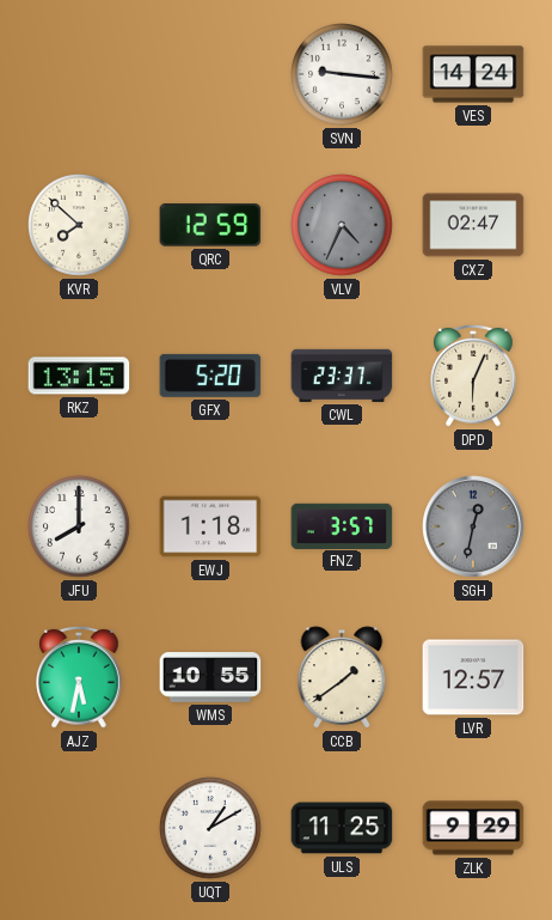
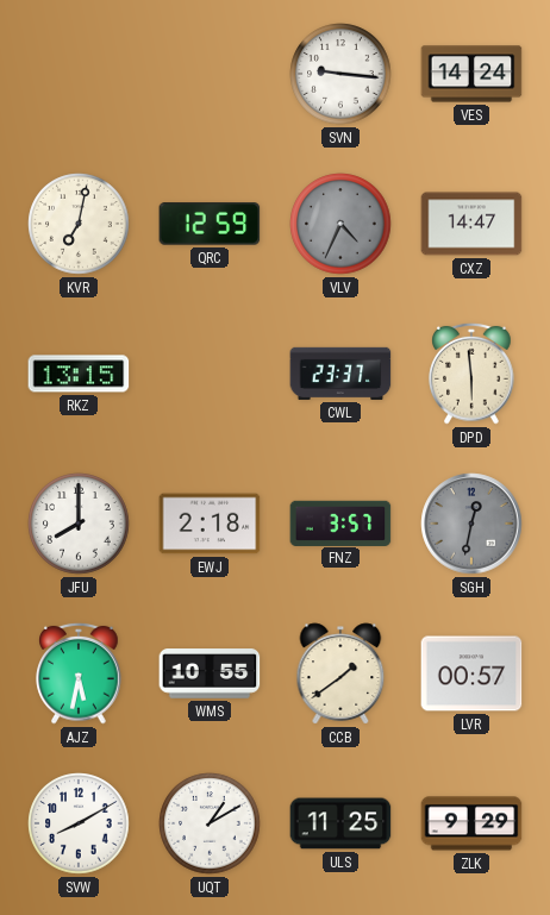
KVR: 7:52 -> 7:02
CXZ: 02:47 -> 14:47
GFX: 5:20 -> none
DPD: 6:04 -> 5:59
EWJ: 1:18 -> 2:18
LVR: 12:57 -> 00:57
SVW: none -> 8:10
